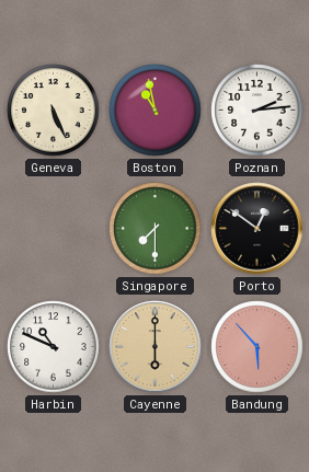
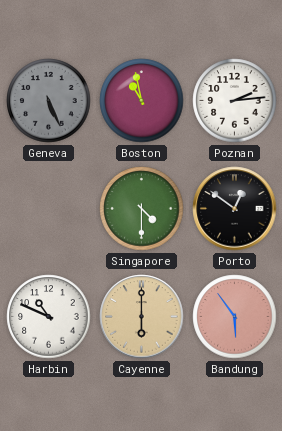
Geneva dial: cream -> grey
Singapore: 7:30 -> 4:30
Bandung: 5:53 -> 5:54
